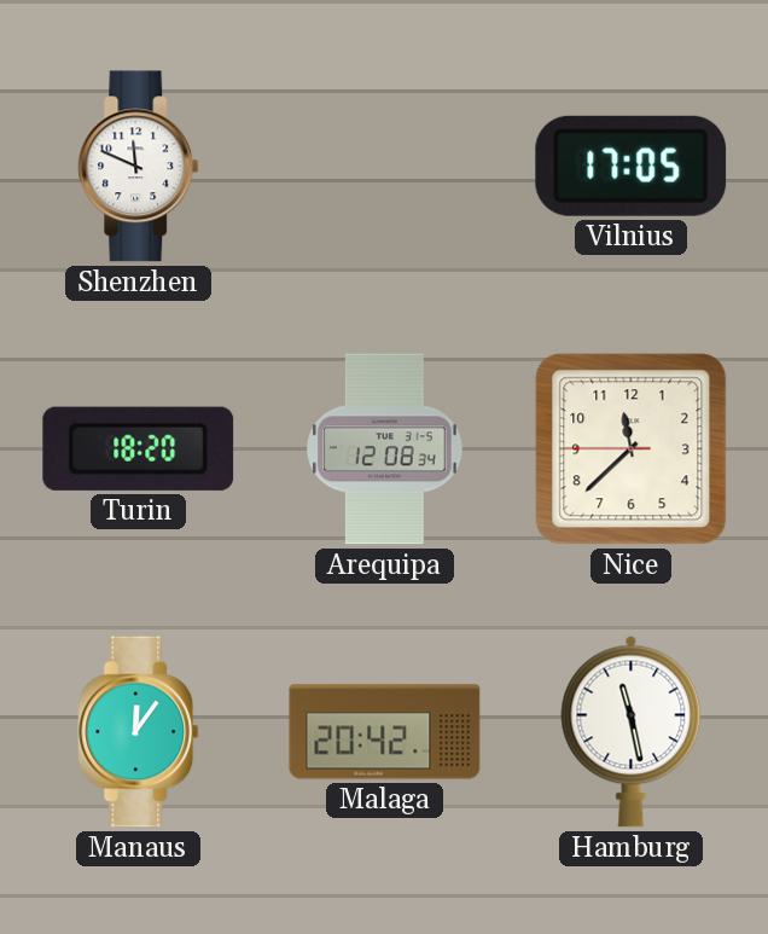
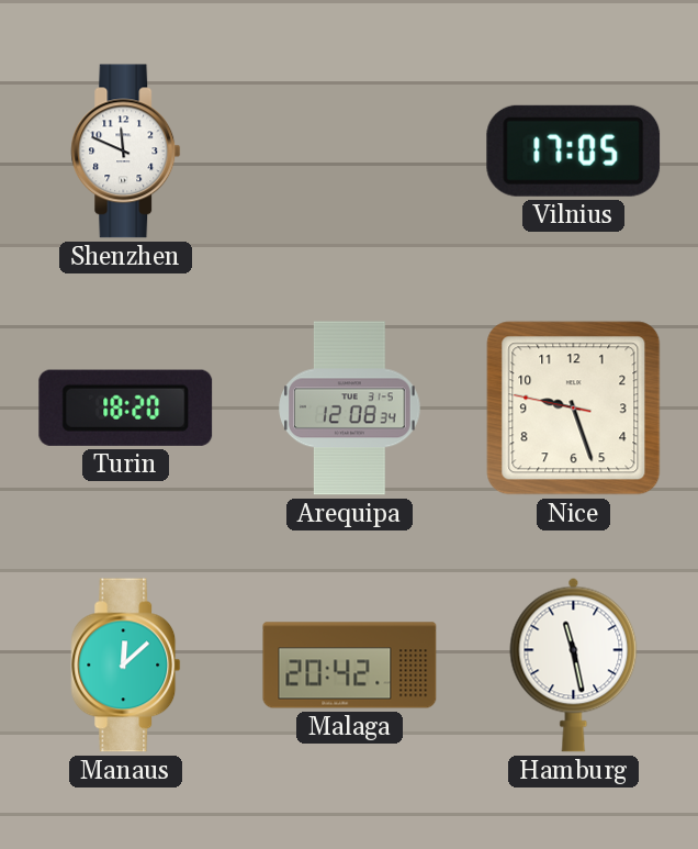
Nice: 11:37 -> 9:26
Manaus: 12:06 -> 12:08
